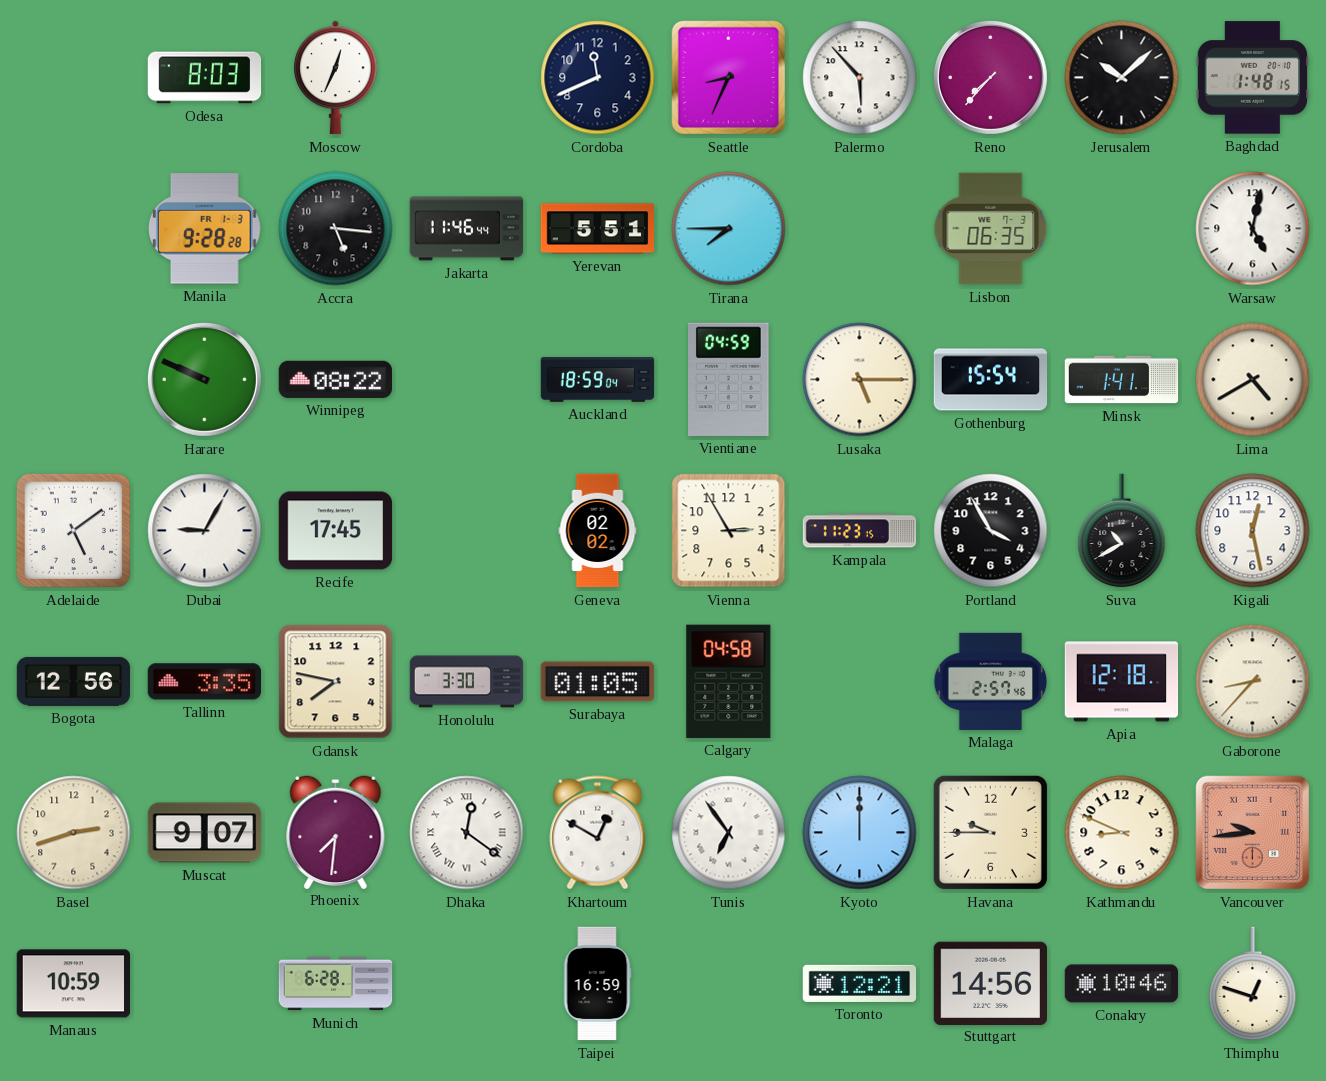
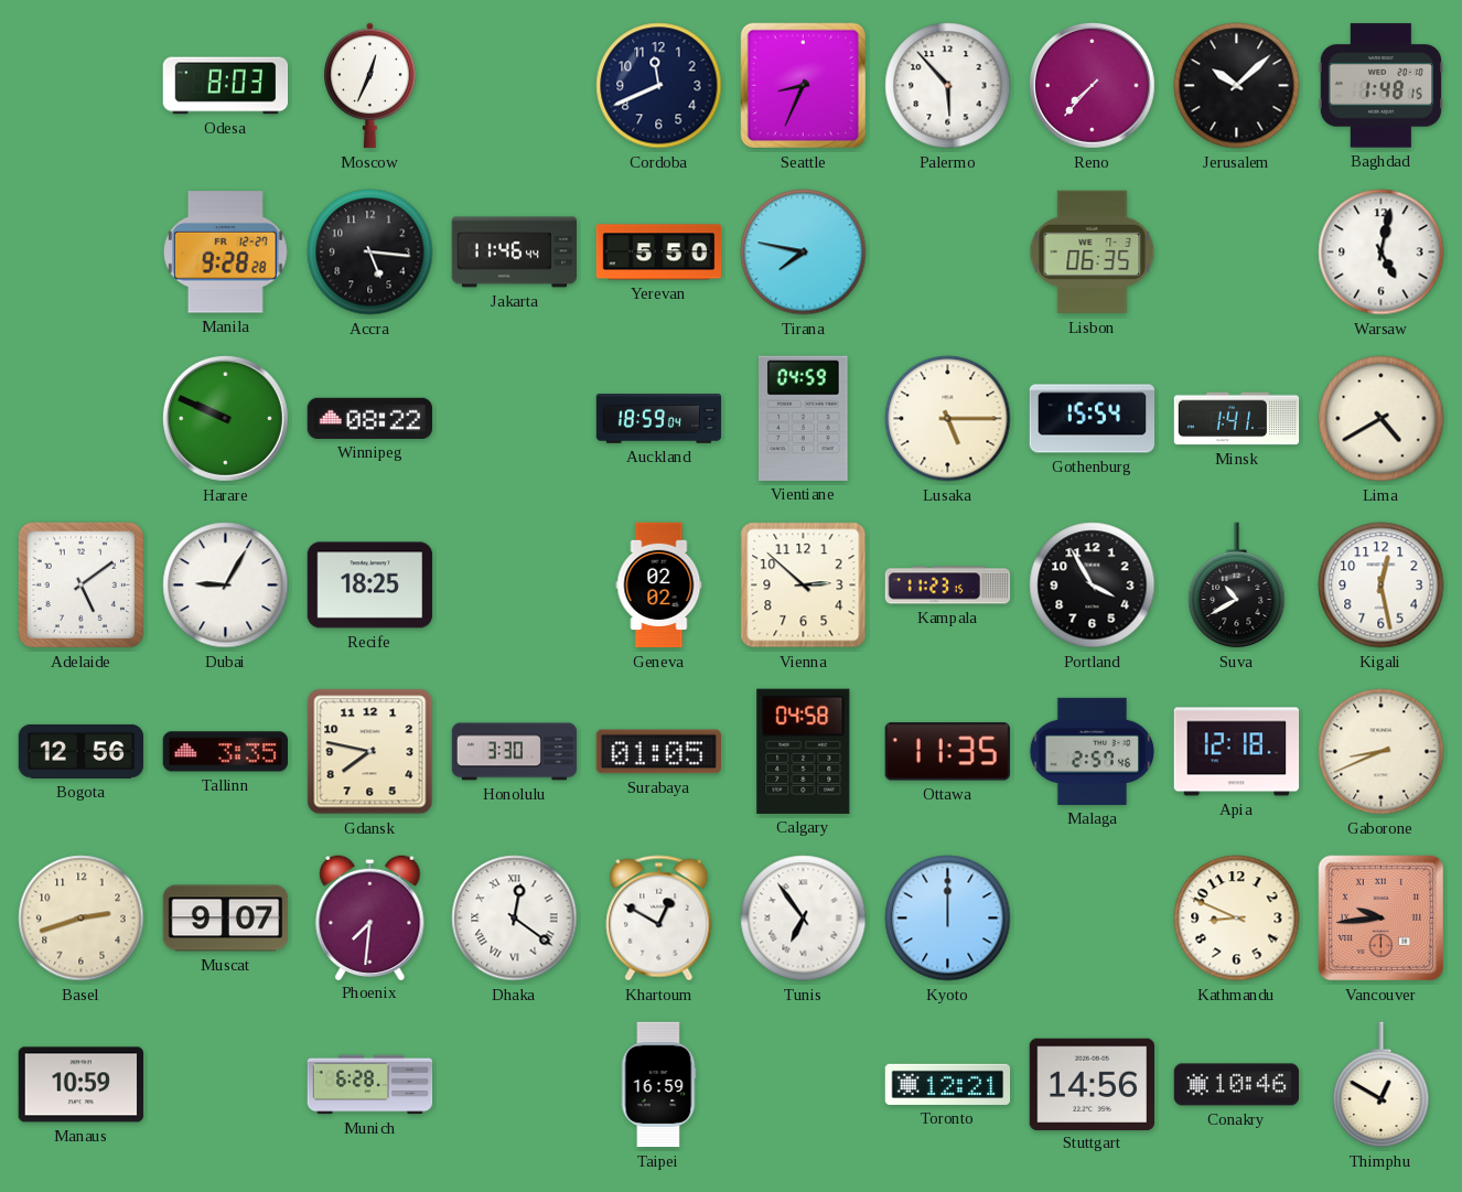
Manila date: FR 1-3 -> FR 12-27
Yerevan: 5:51 -> 5:50
Tirana: 7:45 -> 7:47
Recife: 17:45 -> 18:25
Vienna: 2:55 -> 2:52
Ottawa: none -> 11:35
Gaborone: 8:37 -> 8:41
Havana: 9:45 -> none
Thimphu: 12:48 -> 12:50
